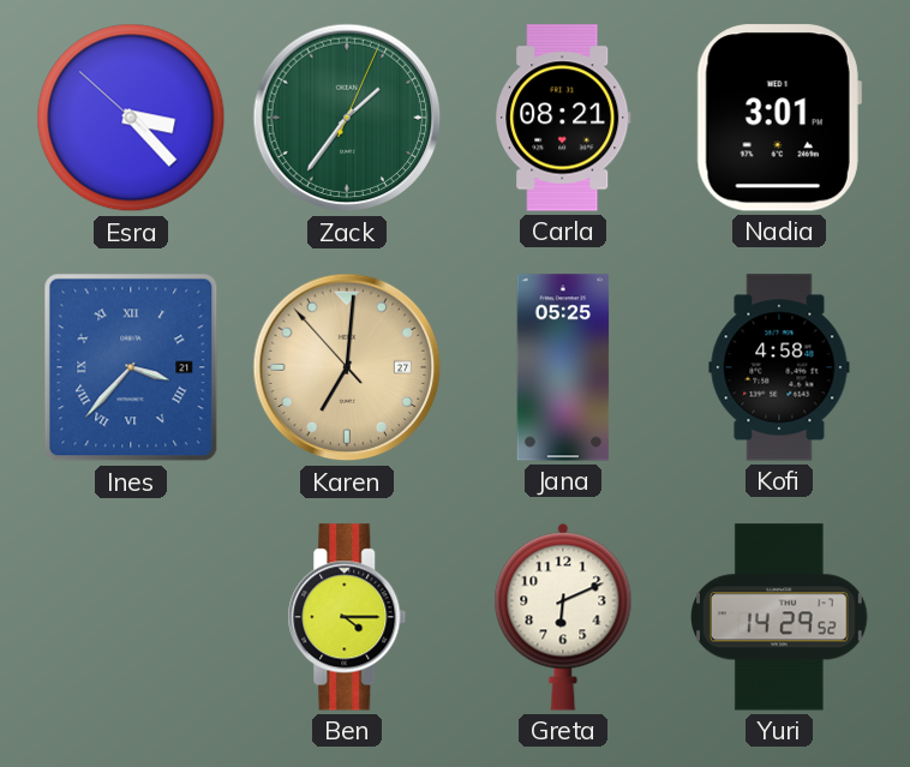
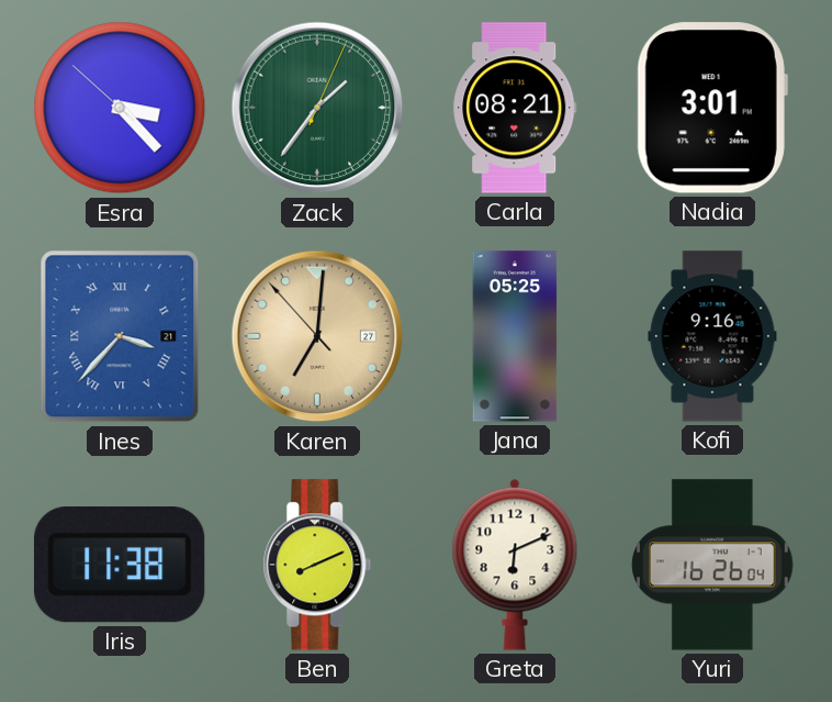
Kofi: 4:58 -> 9:16
Iris: none -> 11:38
Ben: 4:15 -> 8:11
Yuri: 14:29 -> 16:26
